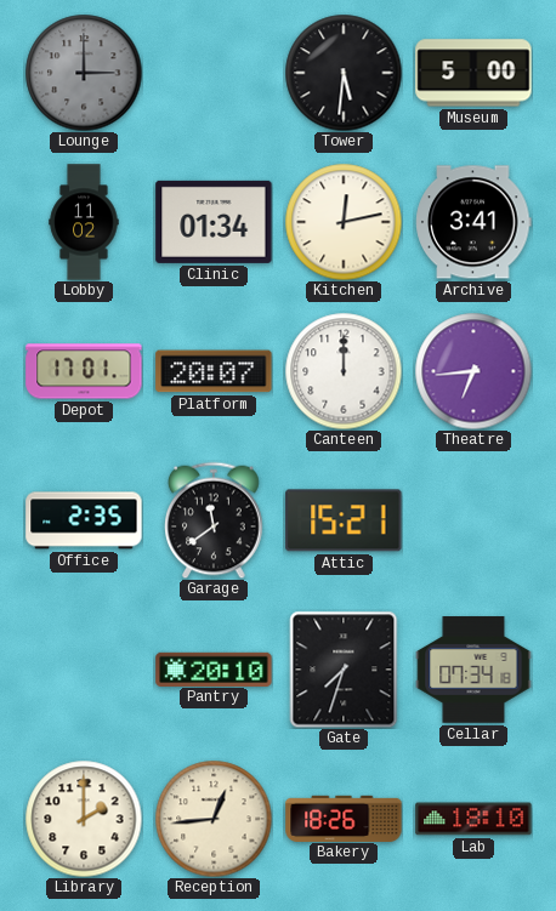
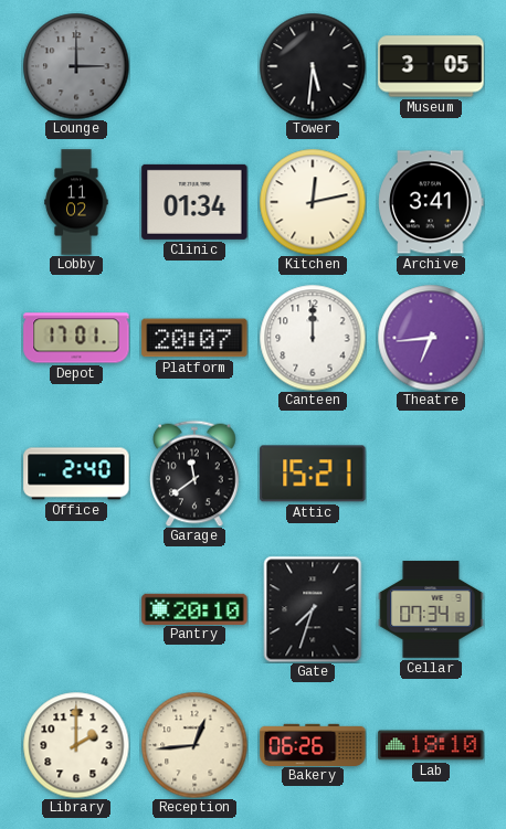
Museum: 5:00 -> 3:05
Office: 2:35 -> 2:40
Bakery: 18:26 -> 06:26
